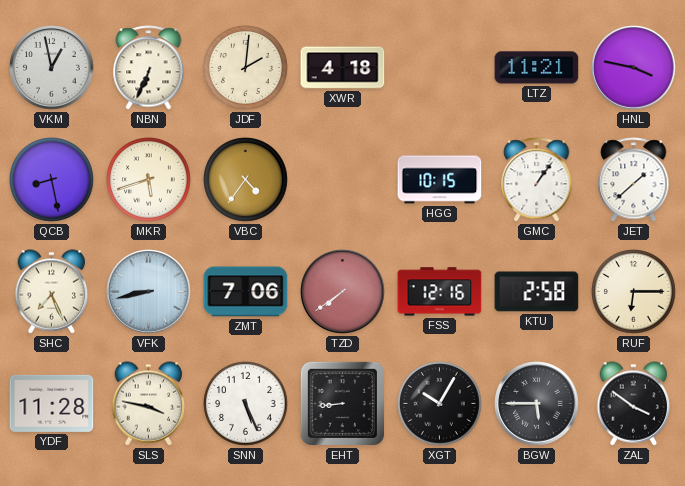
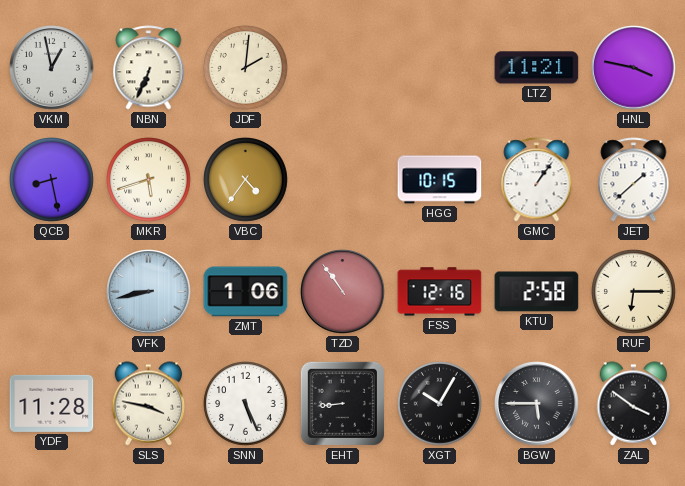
XWR: 4:18 -> none
SHC: 7:26 -> none
ZMT: 7:06 -> 1:06
TZD: 7:39 -> 10:54
